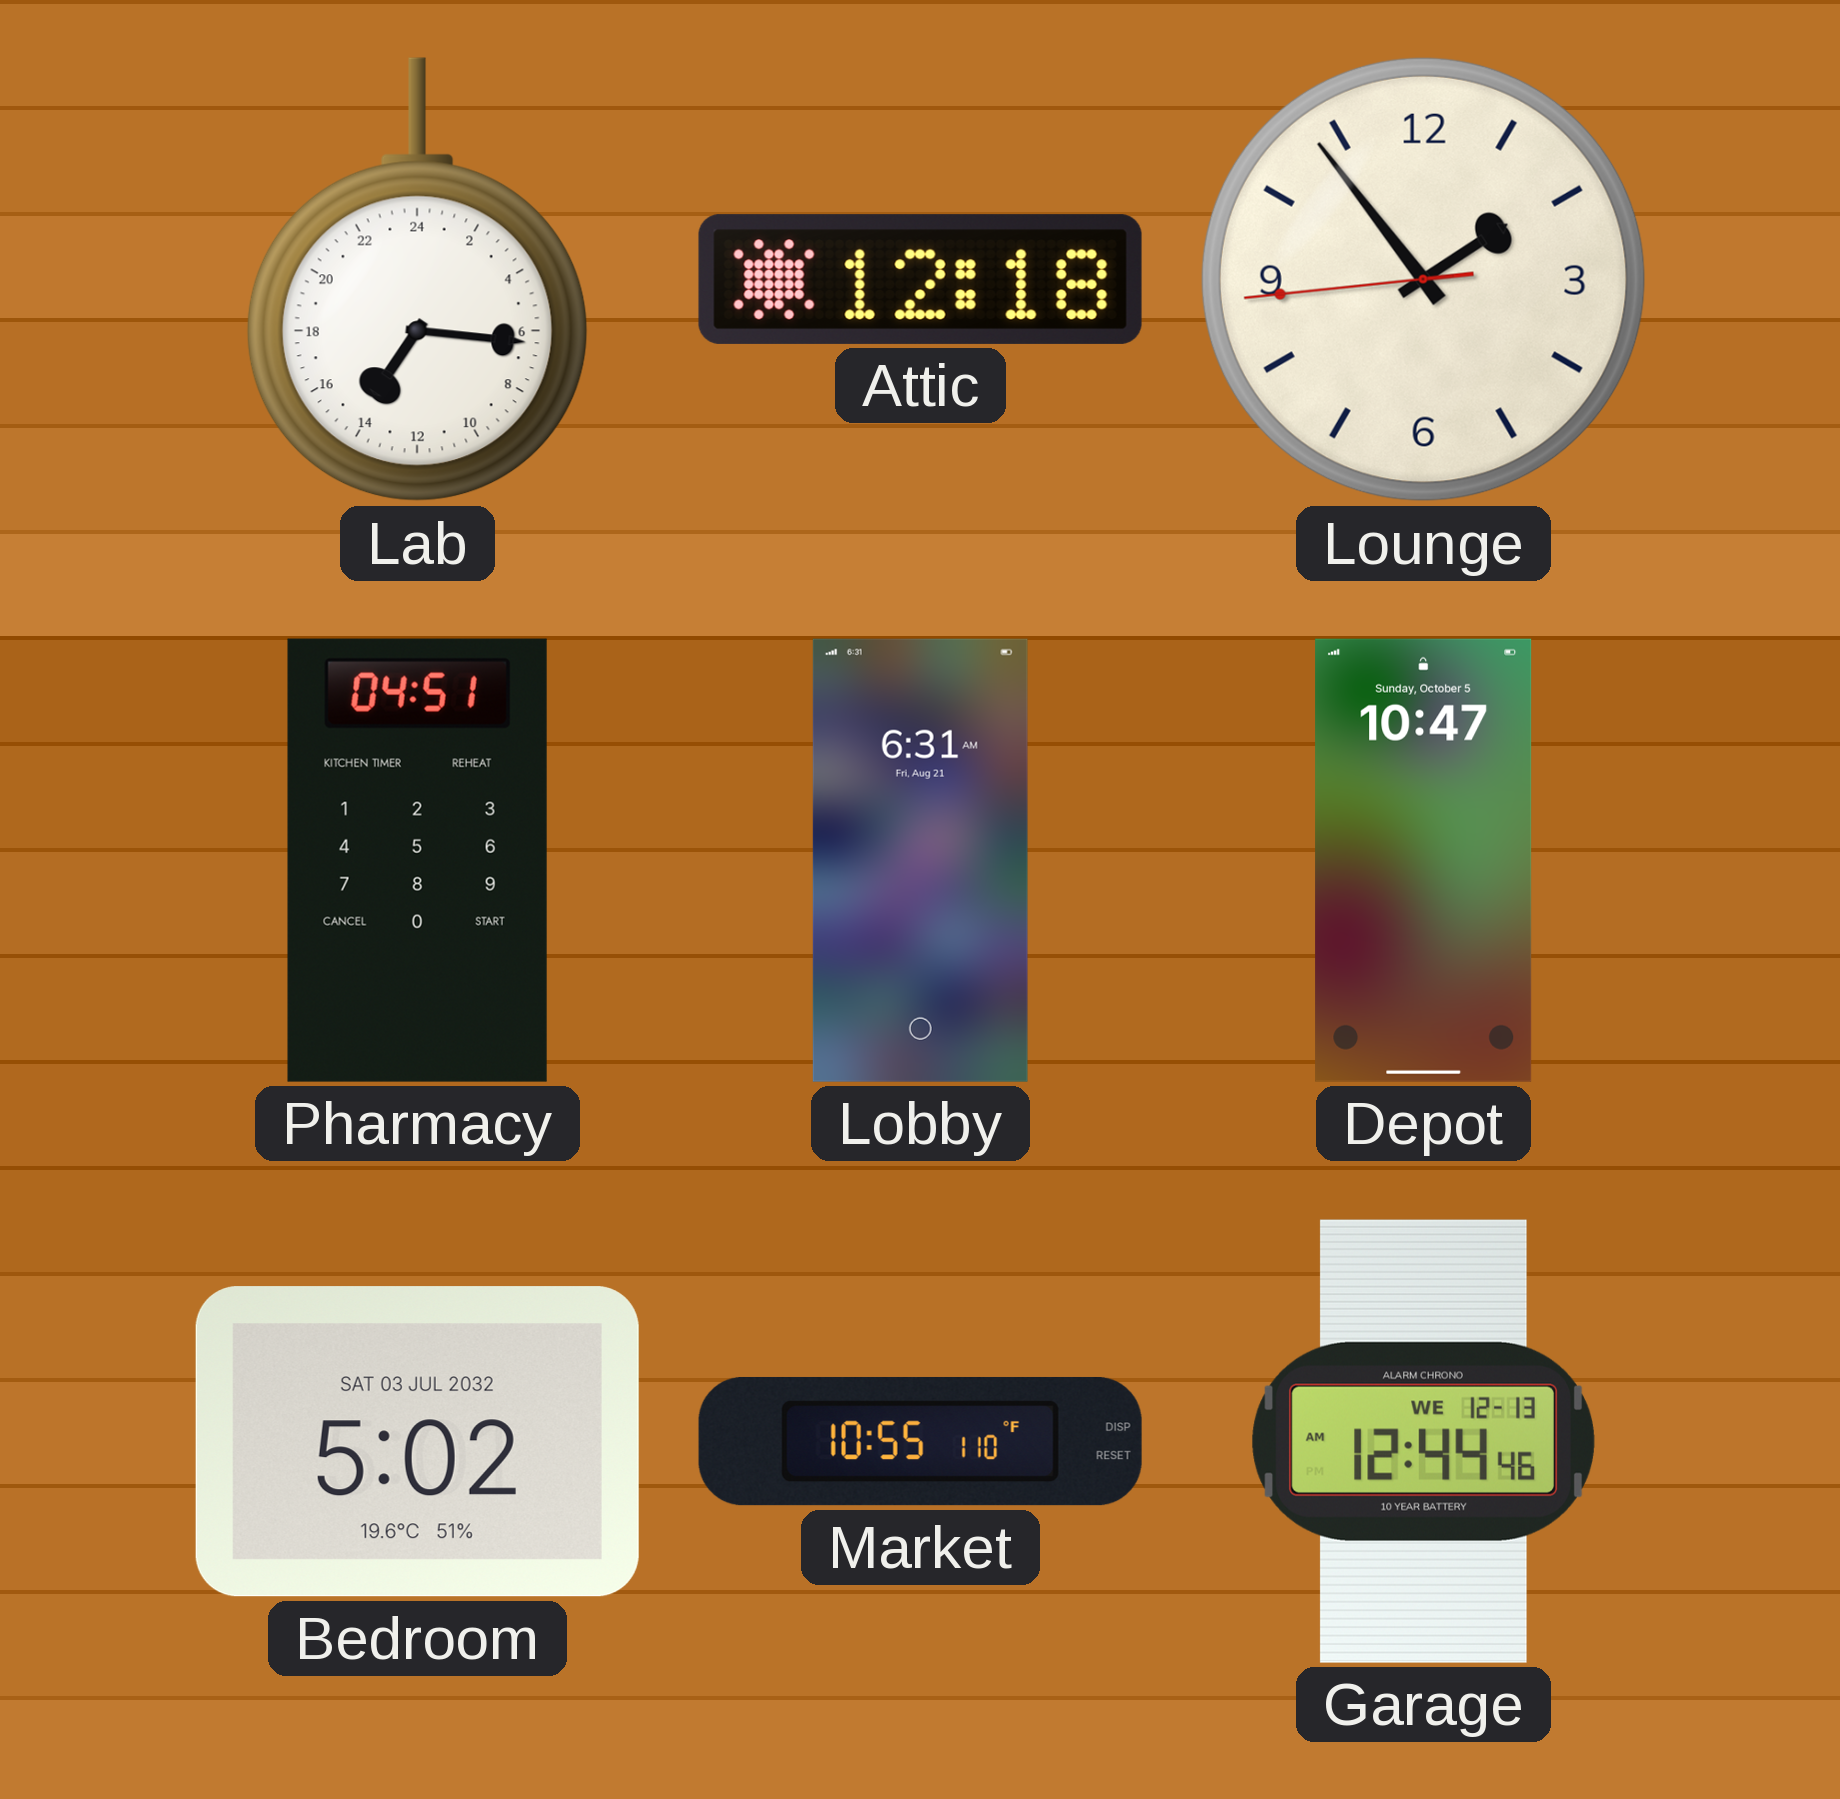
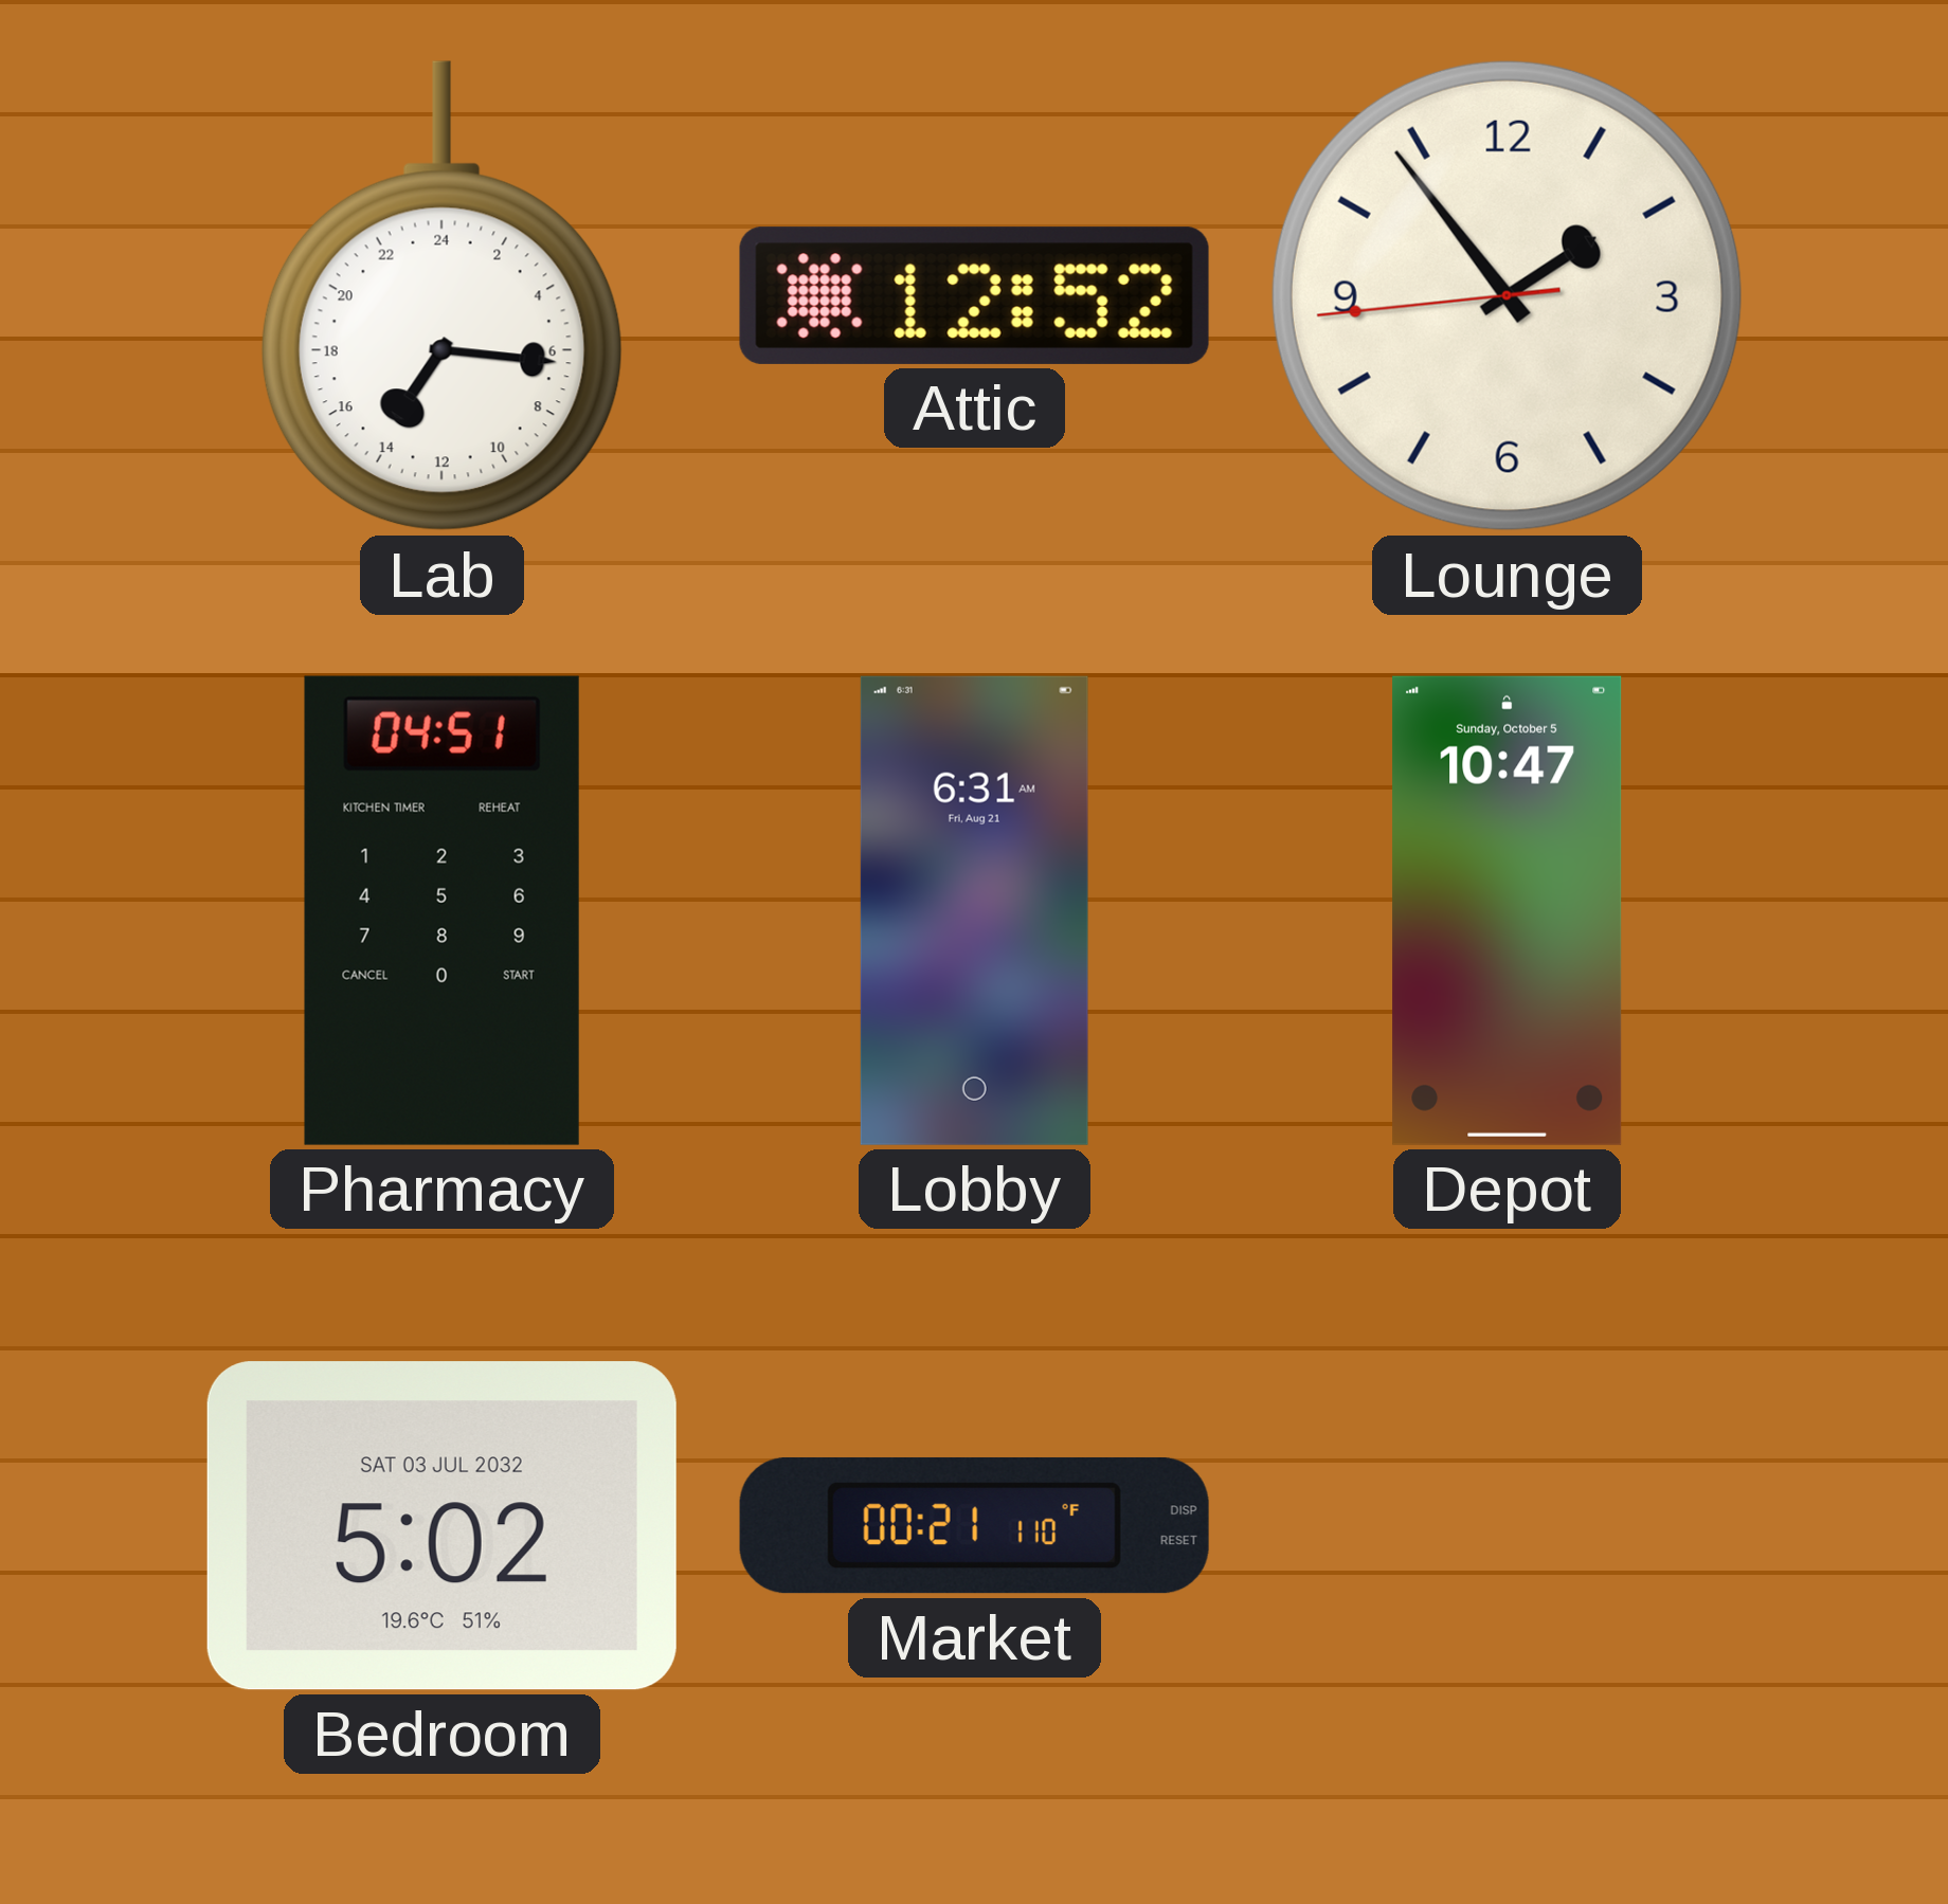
Attic: 12:18 -> 12:52
Market: 10:55 -> 00:21
Garage: 12:44 -> none
